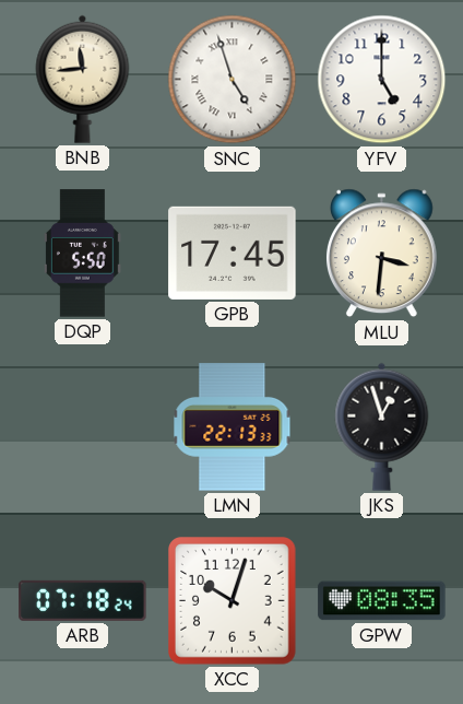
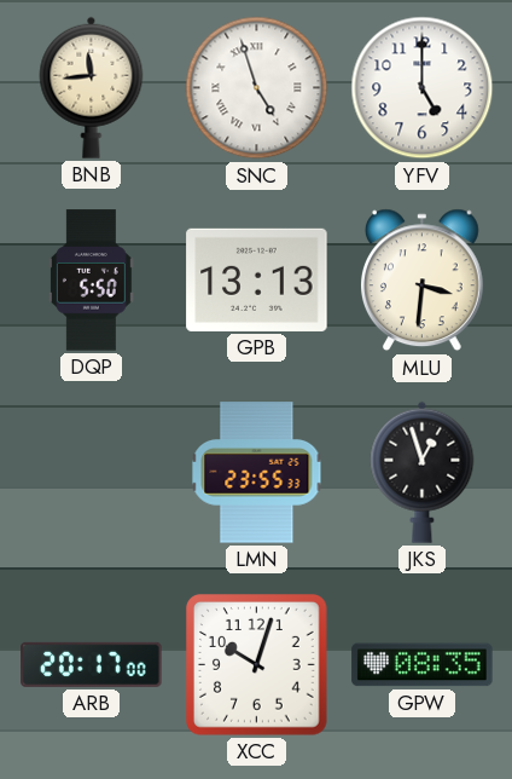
GPB: 17:45 -> 13:13
LMN: 22:13 -> 23:55
ARB: 07:18 -> 20:17
